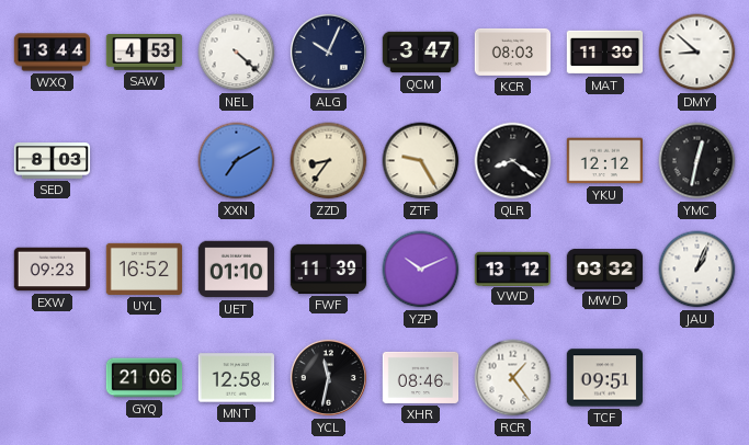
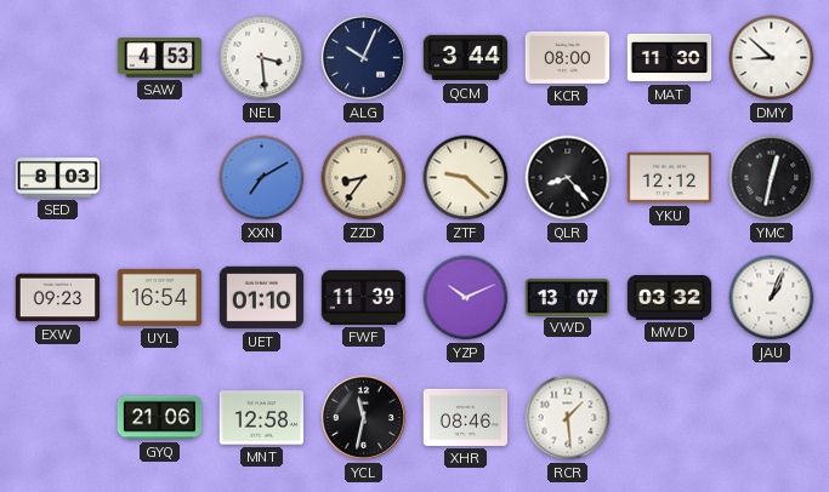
WXQ: 13:44 -> none
NEL: 4:22 -> 3:29
QCM: 3:47 -> 3:44
KCR: 08:03 -> 08:00
ZTF: 9:25 -> 9:22
QLR: 8:21 -> 8:23
UYL: 16:52 -> 16:54
VWD: 13:12 -> 13:07
RCR: 1:24 -> 1:29
TCF: 09:51 -> none
